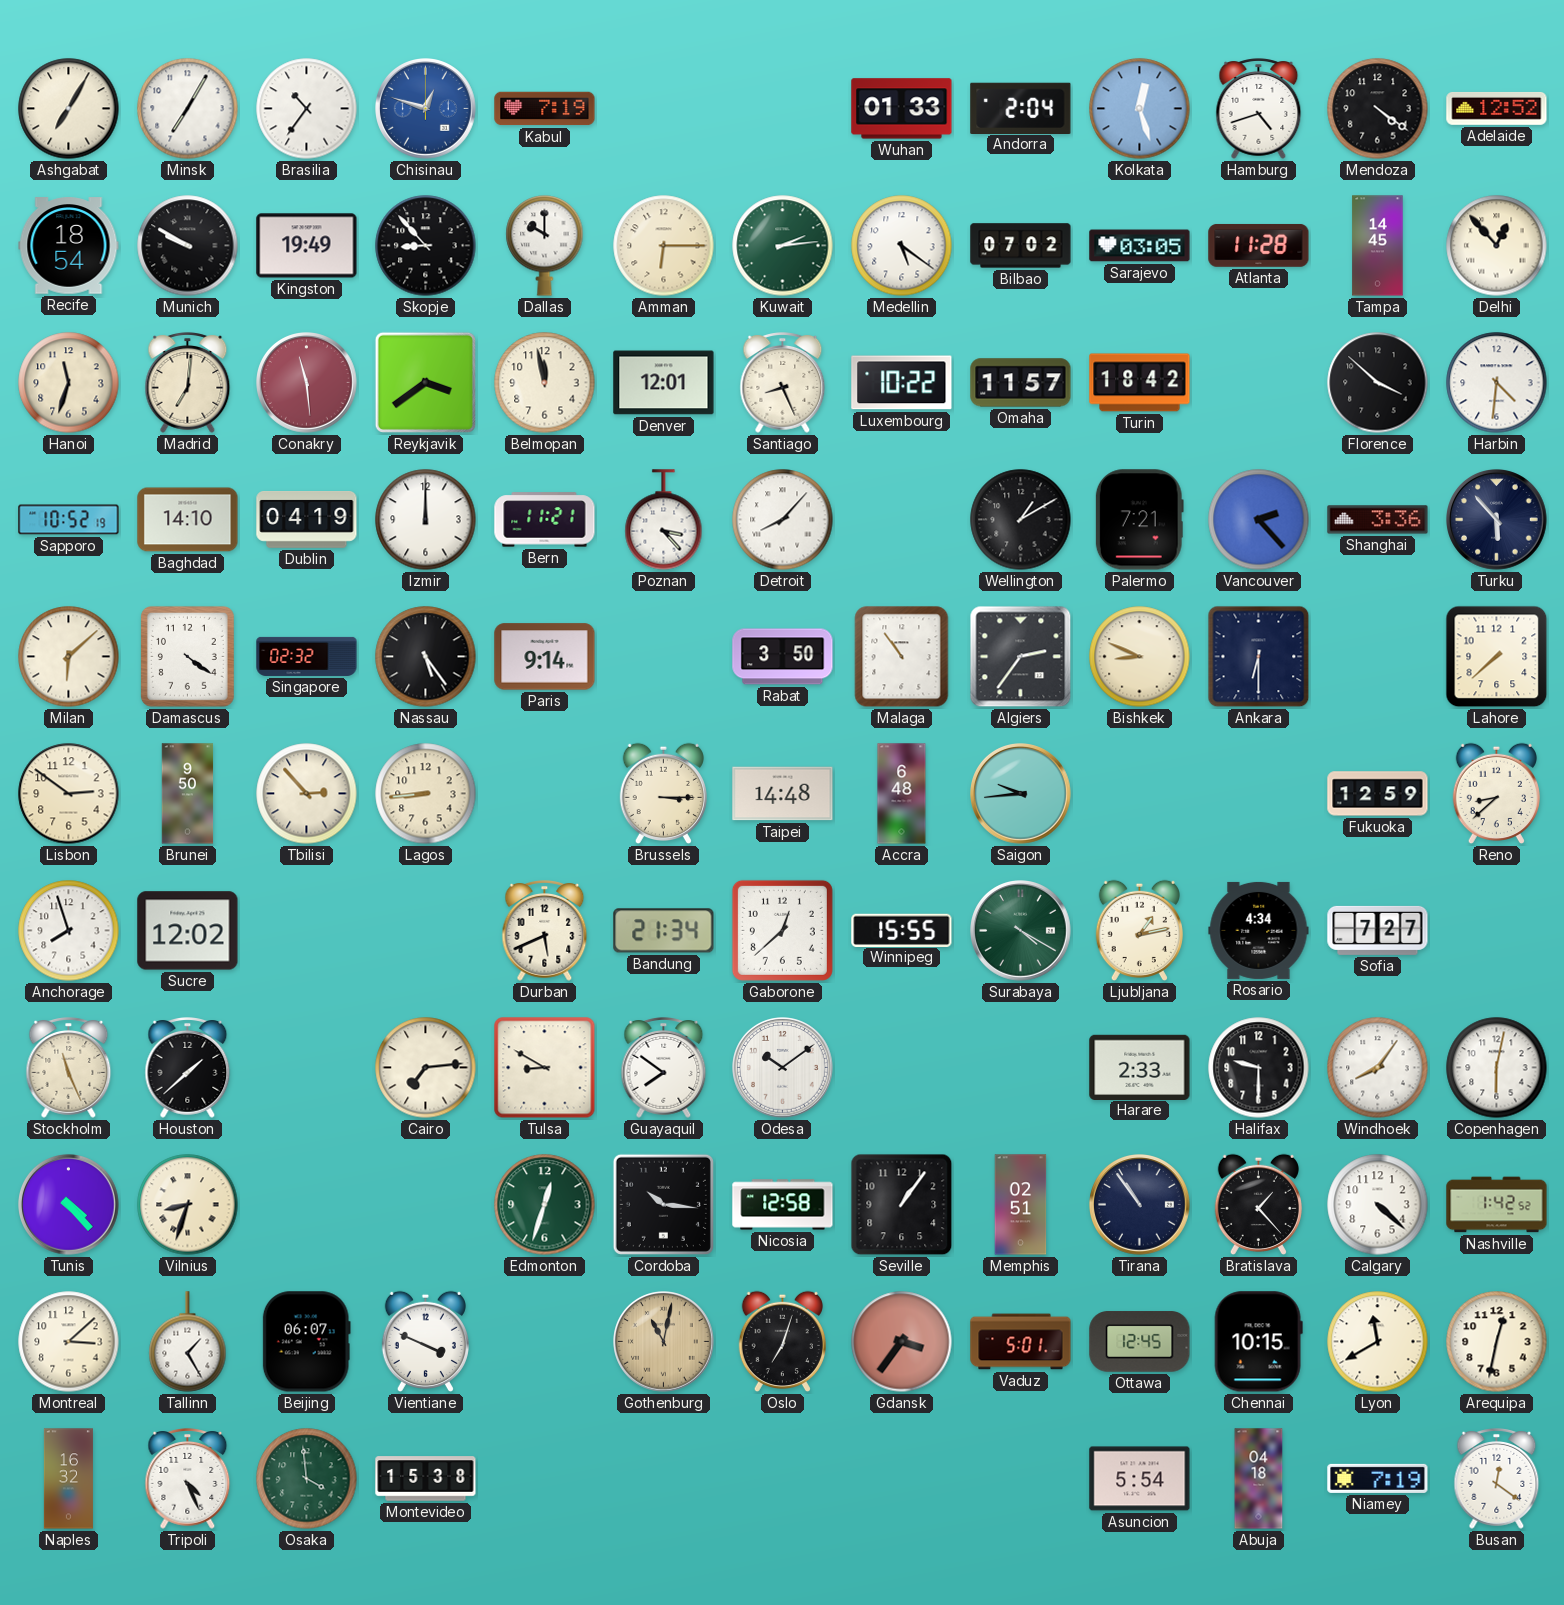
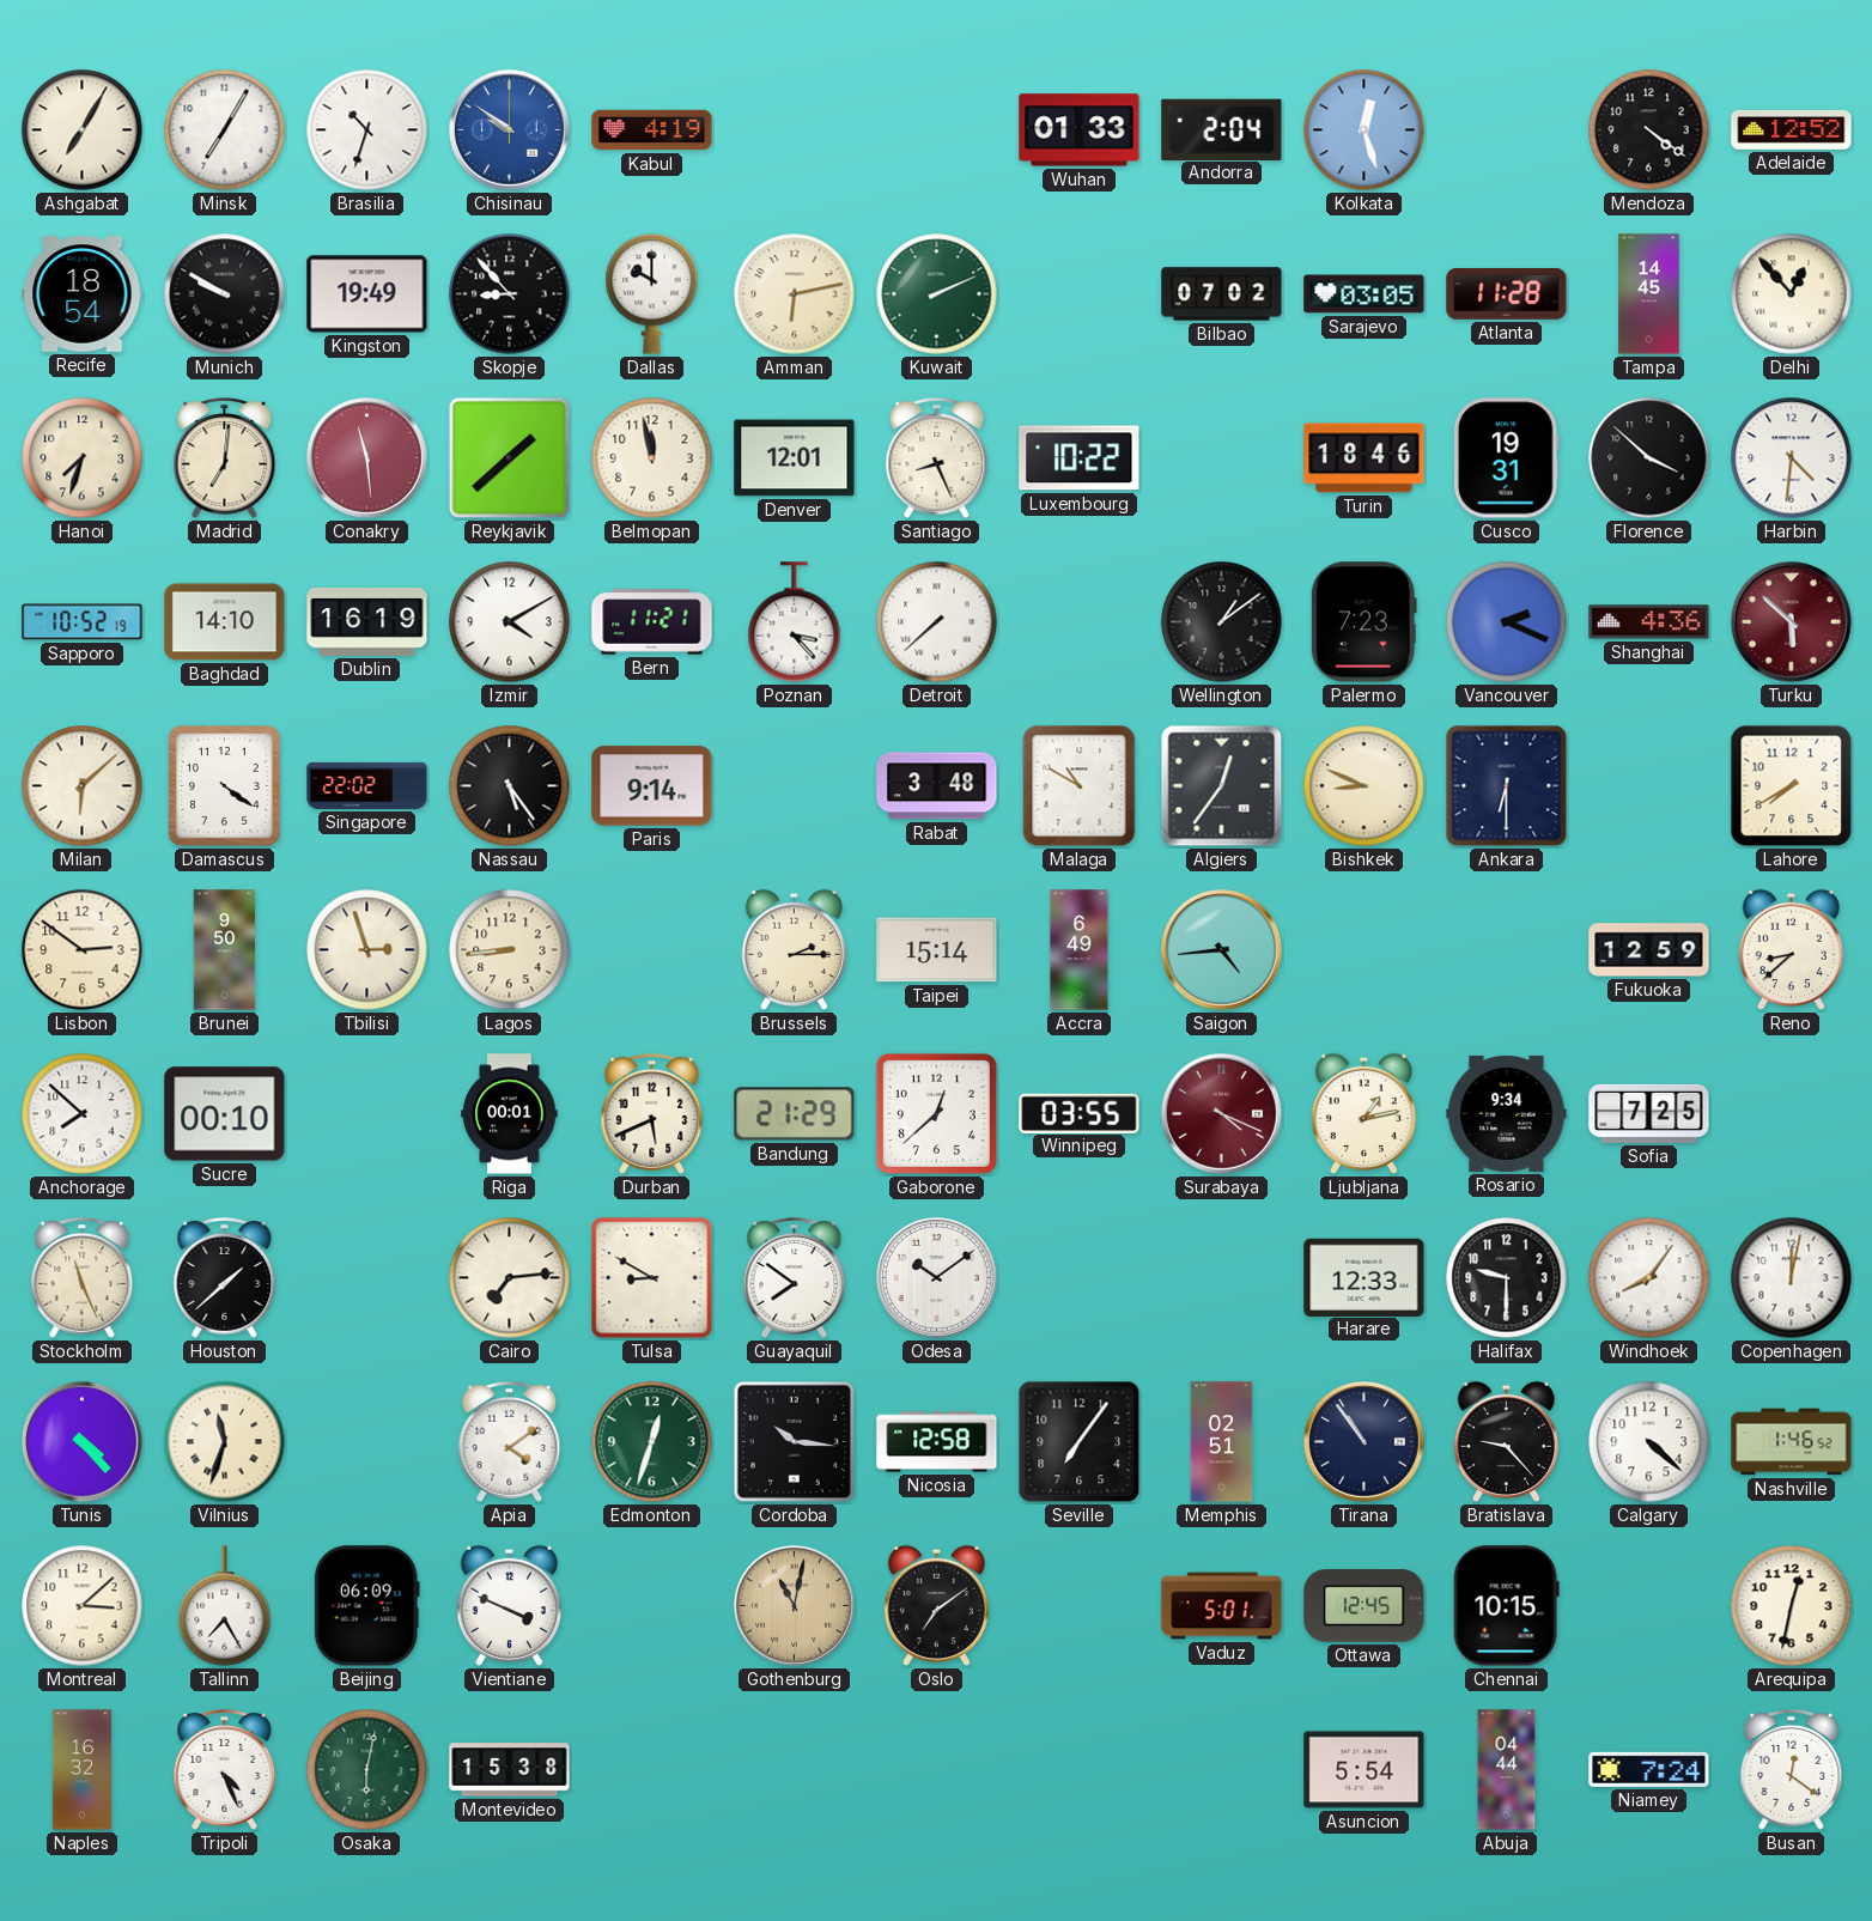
Brasilia: 10:36 -> 10:33
Chisinau: 12:48 -> 9:51
Kabul: 7:19 -> 4:19
Hamburg: 4:42 -> none
Amman: 6:15 -> 6:13
Kuwait: 2:14 -> 2:11
Medellin: 5:21 -> none
Hanoi: 11:33 -> 7:33
Reykjavik: 3:39 -> 1:38
Omaha: 11:57 -> none
Turin: 18:42 -> 18:46
Cusco: none -> 19:31
Dublin: 04:19 -> 16:19
Izmir: 12:00 -> 4:10
Detroit: 8:07 -> 7:38
Wellington: 1:10 -> 1:09
Palermo: 7:21 -> 7:23
Vancouver: 2:23 -> 2:19
Shanghai: 3:36 -> 4:36
Turku: 5:53 -> 5:52
Turku dial: navy -> burgundy
Singapore: 02:32 -> 22:02
Rabat: 3:50 -> 3:48
Malaga: 10:54 -> 10:50
Algiers: 2:36 -> 12:36
Lahore: 7:38 -> 7:40
Tbilisi: 2:53 -> 2:57
Brussels: 3:15 -> 2:15
Taipei: 14:48 -> 15:14
Accra: 6:48 -> 6:49
Saigon: 9:44 -> 4:44
Anchorage: 7:57 -> 7:52
Sucre: 12:02 -> 00:10
Riga: none -> 00:01
Bandung: 21:34 -> 21:29
Winnipeg: 15:55 -> 03:55
Surabaya: 4:20 -> 4:19
Surabaya dial: green -> burgundy
Rosario: 4:34 -> 9:34
Sofia: 7:27 -> 7:25
Harare: 2:33 -> 12:33
Copenhagen: 6:02 -> 12:02
Vilnius: 8:33 -> 11:33
Apia: none -> 4:09
Seville: 1:06 -> 7:06
Bratislava: 1:23 -> 9:23
Nashville: 1:42 -> 1:46
Tallinn: 1:25 -> 7:25
Beijing: 06:07 -> 06:09
Oslo: 7:03 -> 7:09
Gdansk: 3:36 -> none
Lyon: 11:40 -> none
Osaka: 3:59 -> 6:02
Abuja: 04:18 -> 04:44
Niamey: 7:19 -> 7:24
